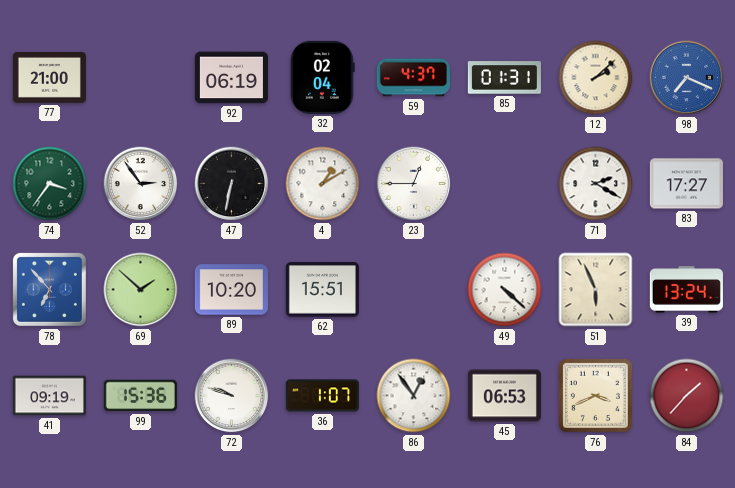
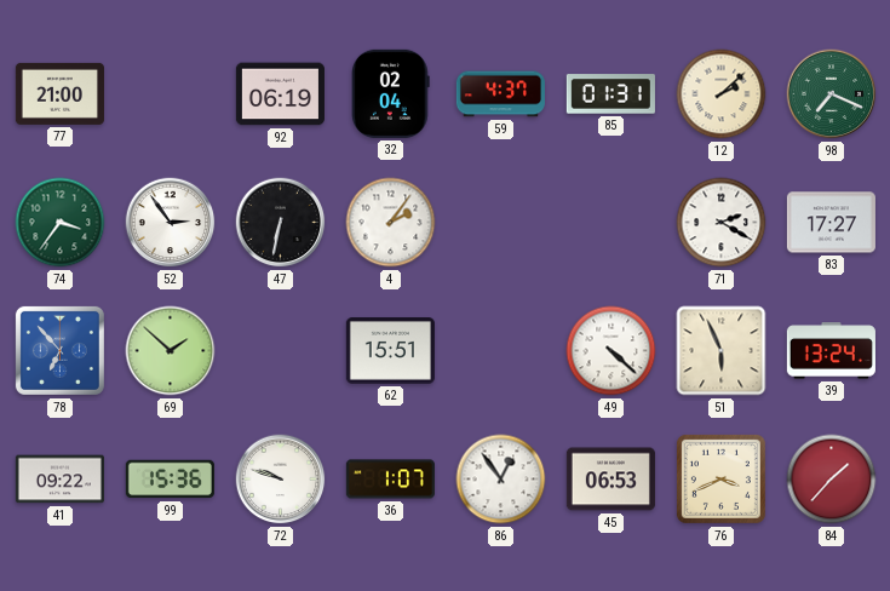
98 dial: blue -> green
4: 1:10 -> 2:06
23: 12:45 -> none
89: 10:20 -> none
41: 09:19 -> 09:22
